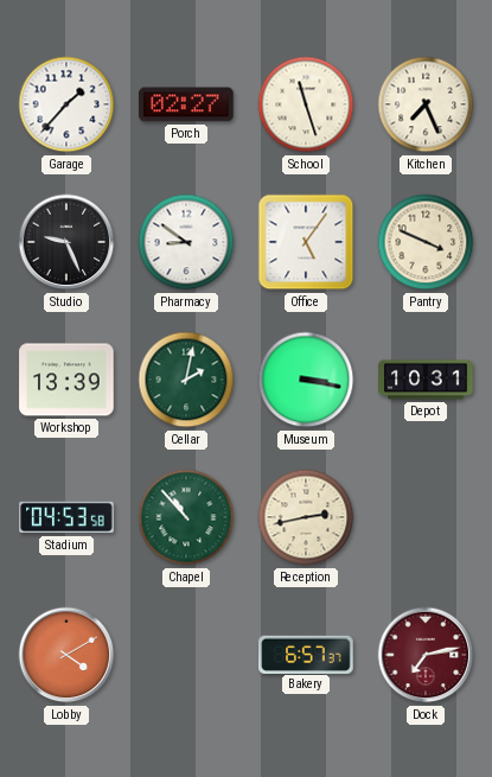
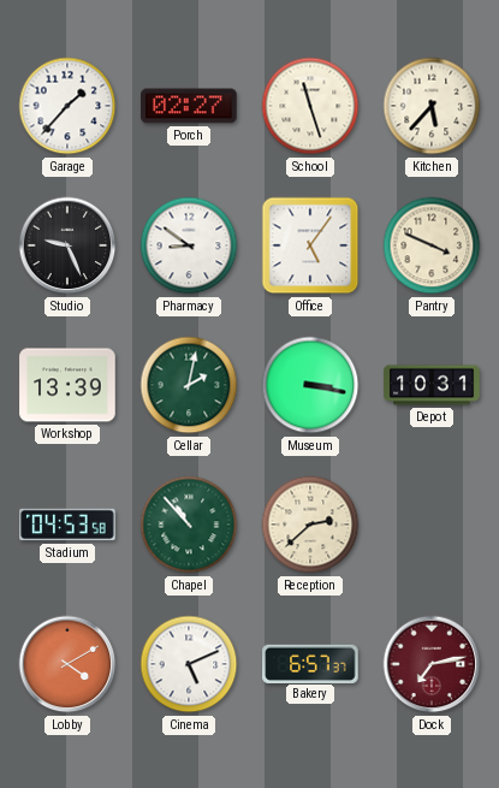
Kitchen: 7:26 -> 5:37
Reception: 2:43 -> 2:38
Cinema: none -> 5:11
